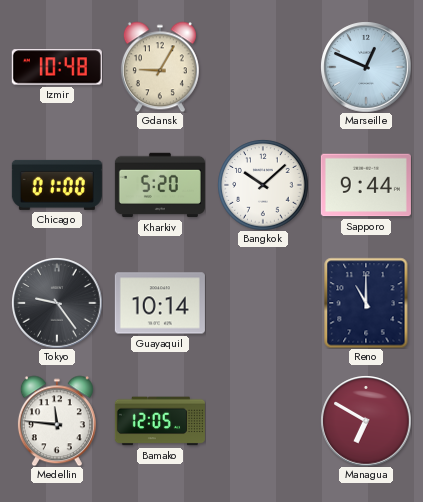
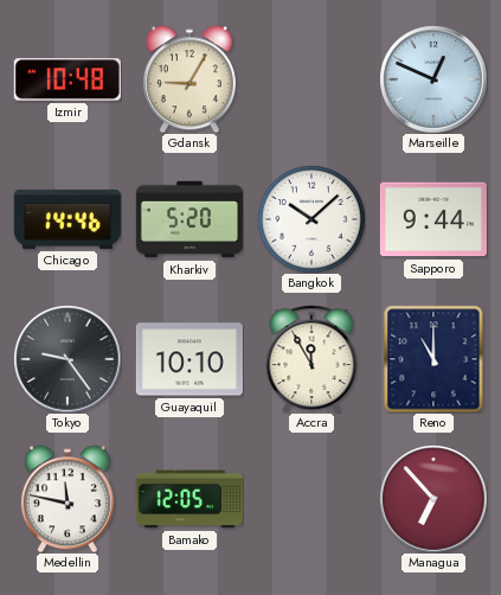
Chicago: 01:00 -> 14:46
Guayaquil: 10:14 -> 10:10
Accra: none -> 11:55
Medellin: 11:46 -> 11:47
Managua: 6:50 -> 6:53
